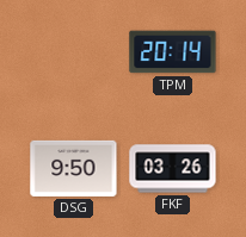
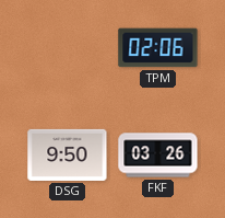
TPM: 20:14 -> 02:06
